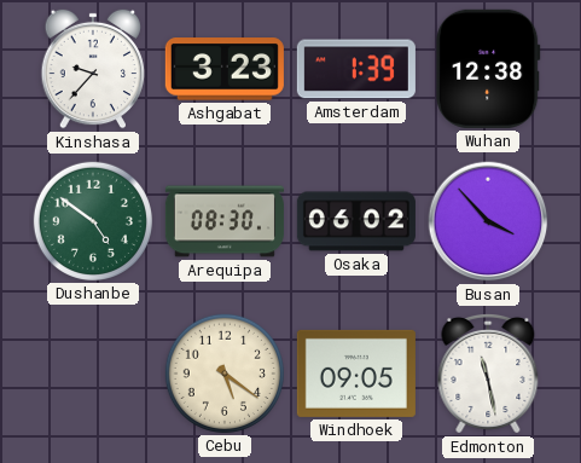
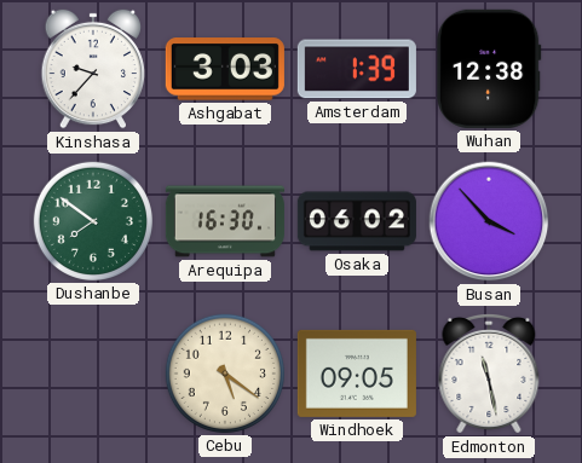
Ashgabat: 3:23 -> 3:03
Dushanbe: 4:51 -> 7:51
Arequipa: 08:30 -> 16:30
